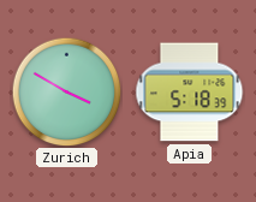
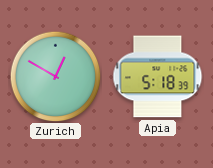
Zurich: 3:50 -> 12:50
